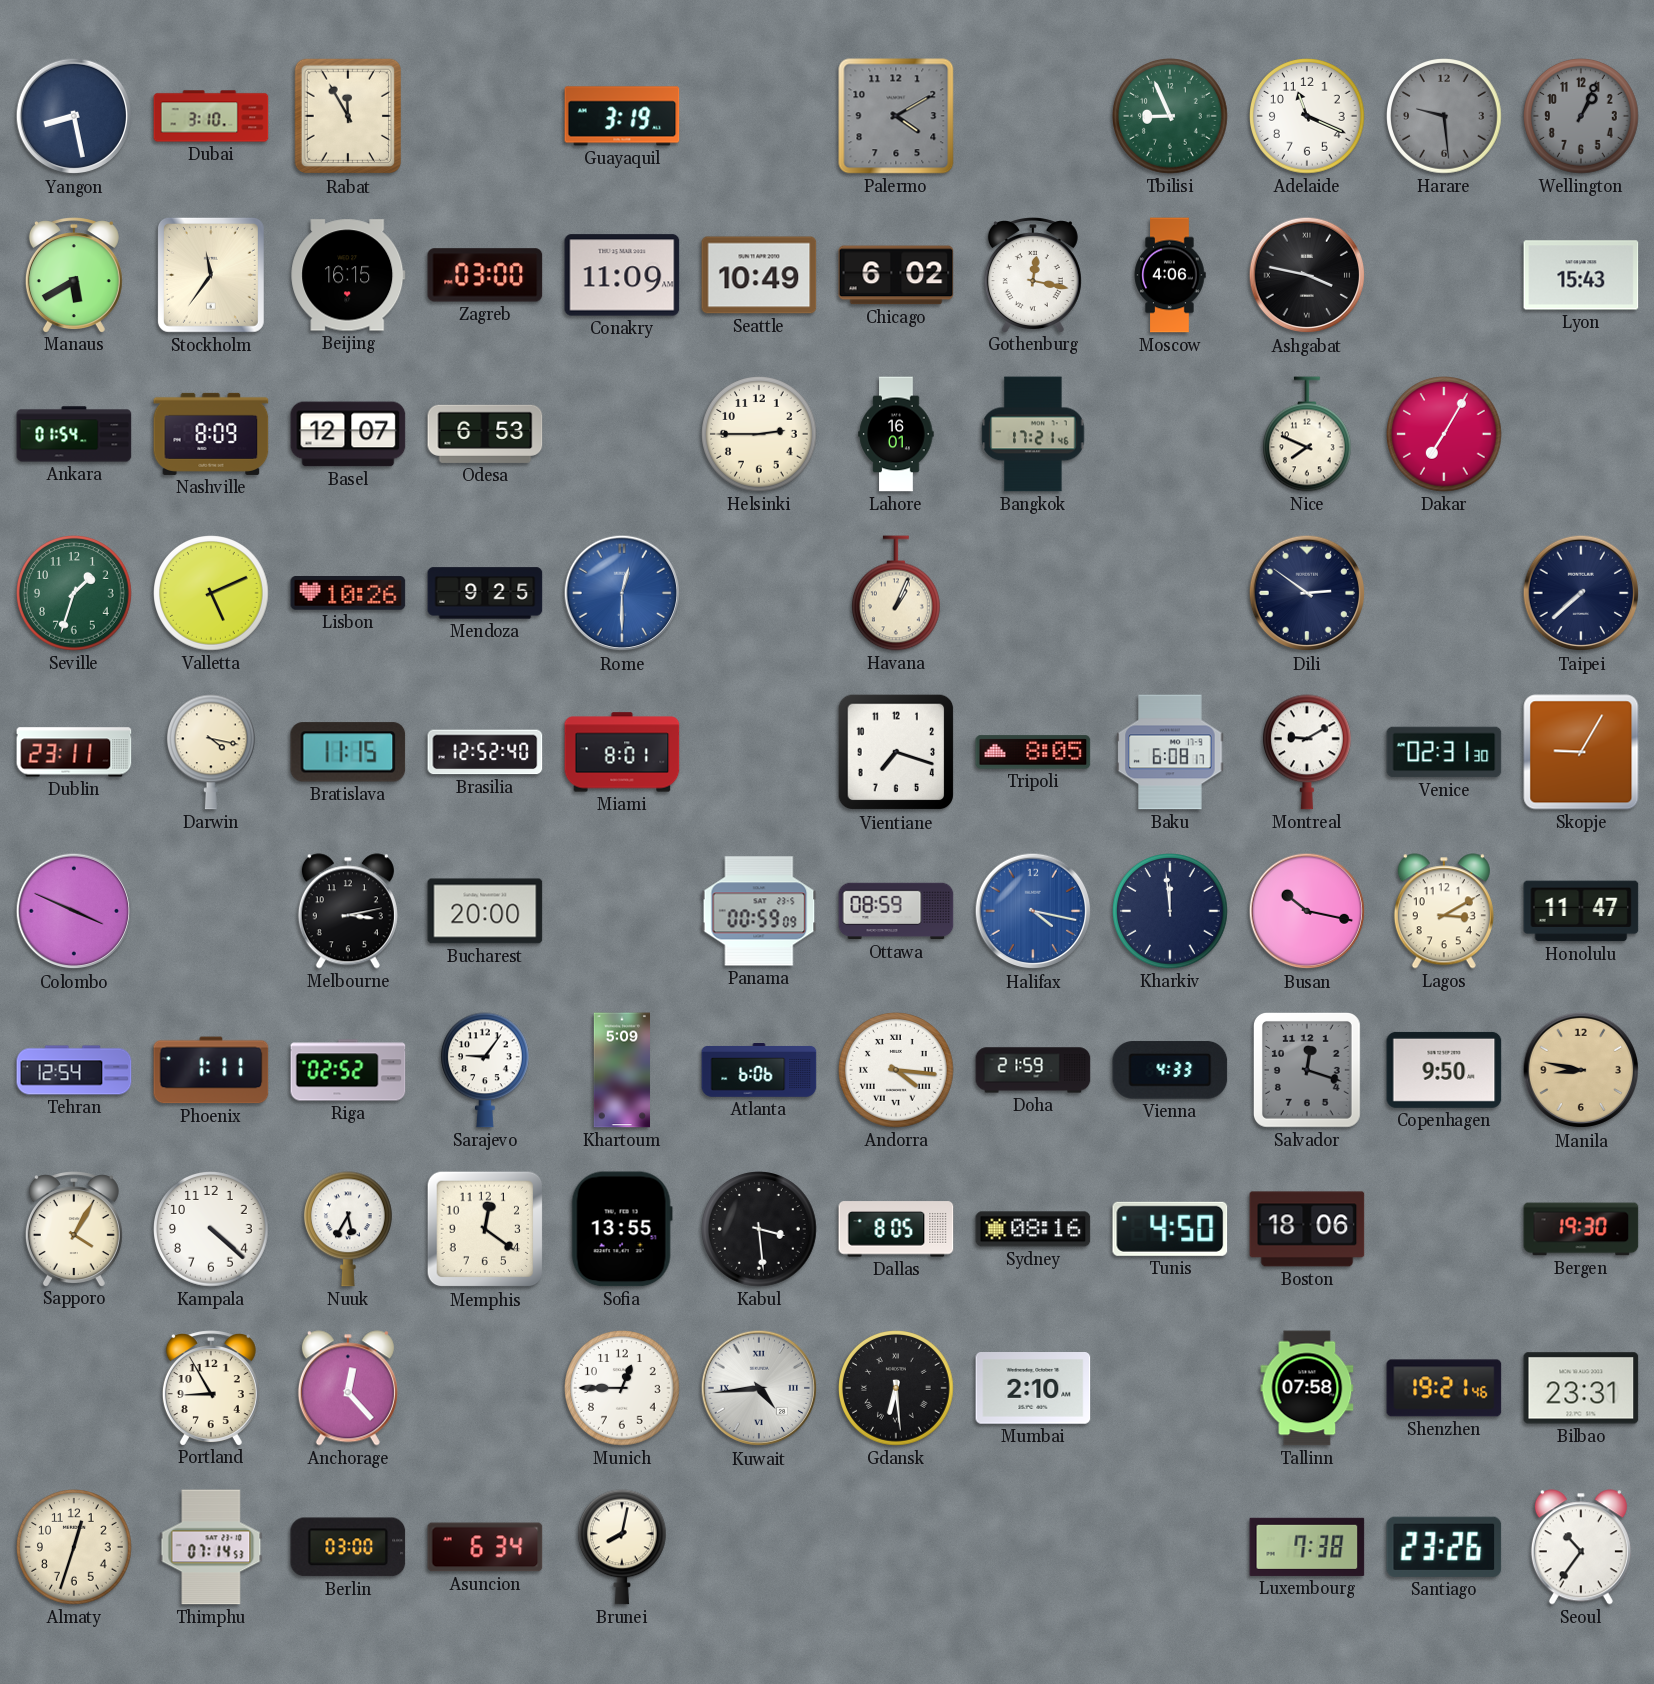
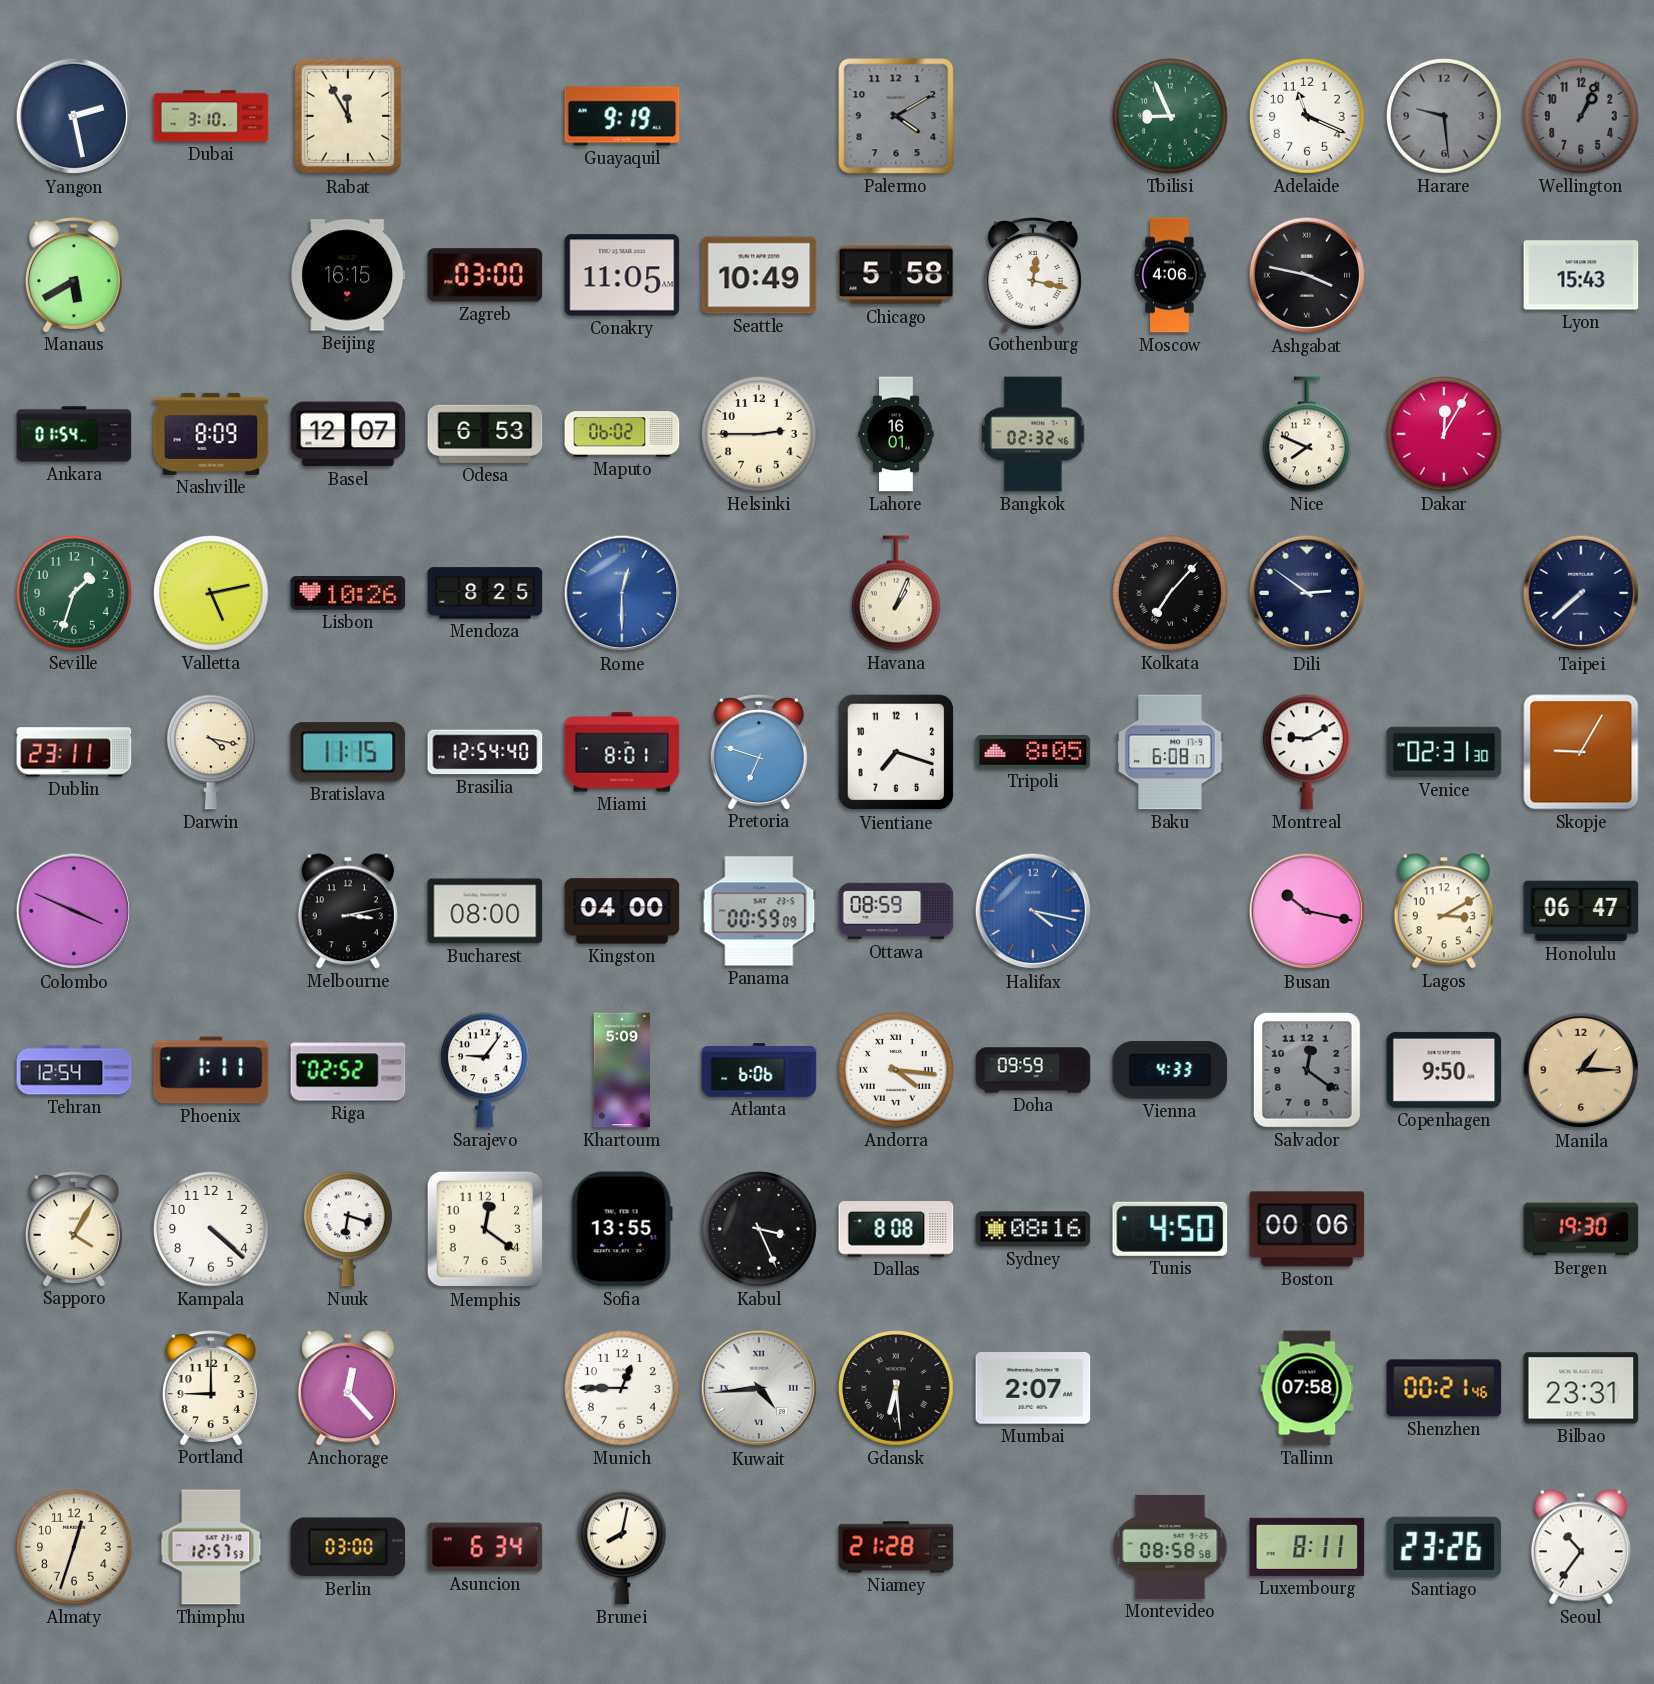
Yangon: 8:28 -> 2:28
Guayaquil: 3:19 -> 9:19
Stockholm: 11:36 -> none
Conakry: 11:09 -> 11:05
Chicago: 6:02 -> 5:58
Maputo: none -> 06:02
Bangkok: 17:21 -> 02:32
Dakar: 7:05 -> 12:05
Valletta: 5:11 -> 5:13
Mendoza: 9:25 -> 8:25
Kolkata: none -> 7:07
Brasilia: 12:52 -> 12:54
Pretoria: none -> 6:48
Bucharest: 20:00 -> 08:00
Kingston: none -> 04:00
Kharkiv: 11:59 -> none
Honolulu: 11:47 -> 06:47
Doha: 21:59 -> 09:59
Salvador: 12:18 -> 12:21
Manila: 8:47 -> 1:15
Nuuk: 5:35 -> 6:18
Kabul: 3:29 -> 3:26
Dallas: 8:05 -> 8:08
Boston: 18:06 -> 00:06
Portland: 8:55 -> 9:00
Mumbai: 2:10 -> 2:07
Shenzhen: 19:21 -> 00:21
Thimphu: 07:14 -> 12:57
Niamey: none -> 21:28
Montevideo: none -> 08:58
Luxembourg: 7:38 -> 8:11
